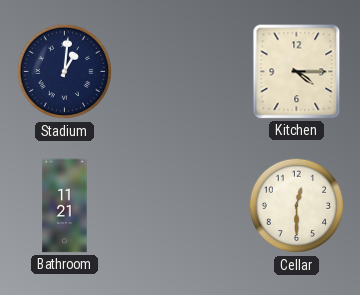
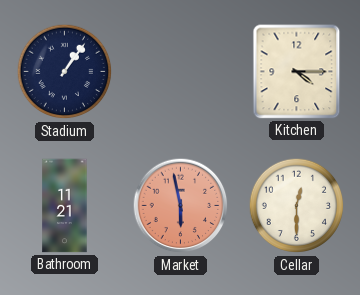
Stadium: 1:01 -> 1:06
Market: none -> 5:58
